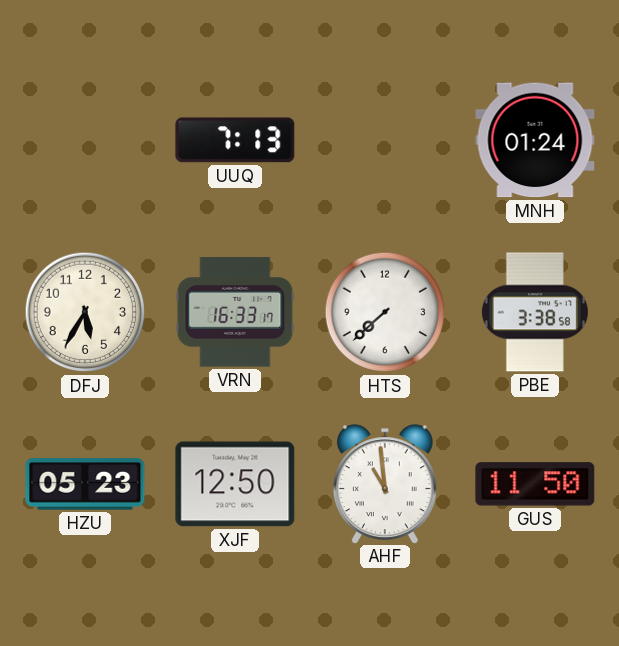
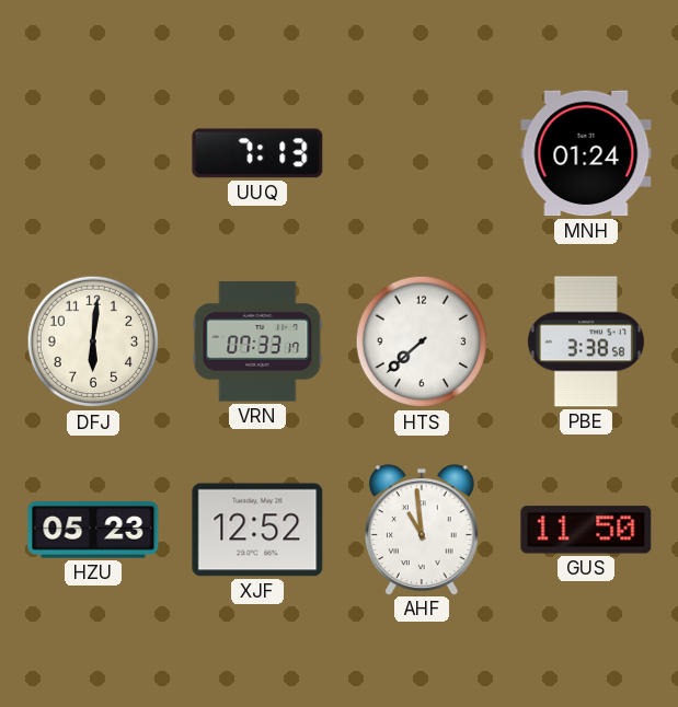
DFJ: 5:35 -> 6:01
VRN: 16:33 -> 07:33
XJF: 12:50 -> 12:52
